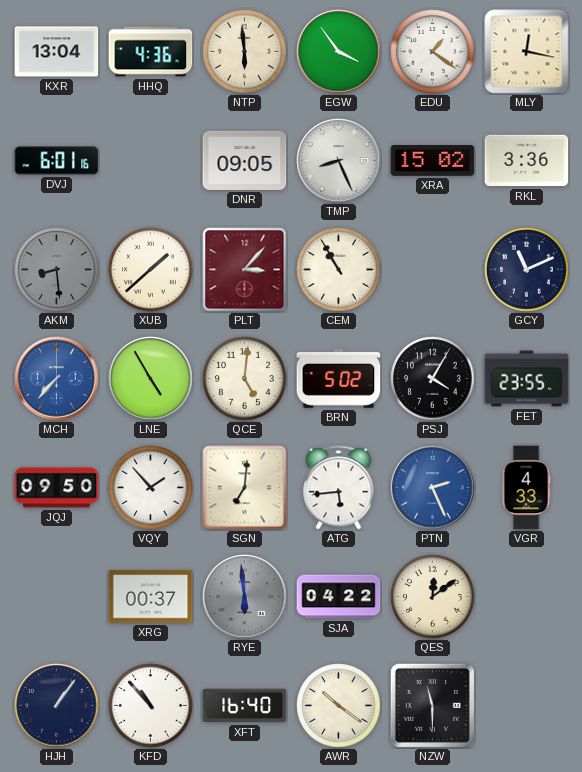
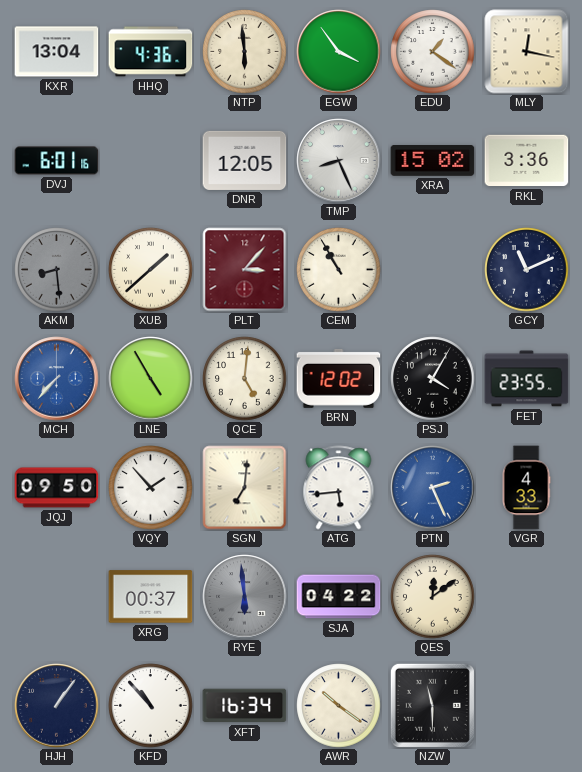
DNR: 09:05 -> 12:05
BRN: 5:02 -> 12:02
XFT: 16:40 -> 16:34
